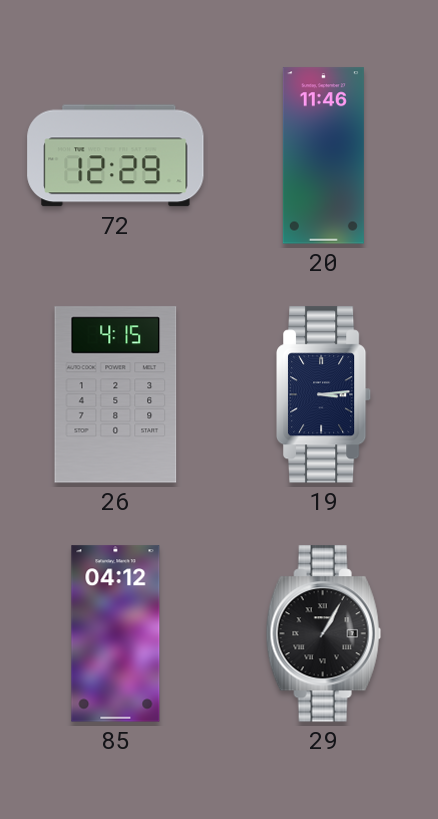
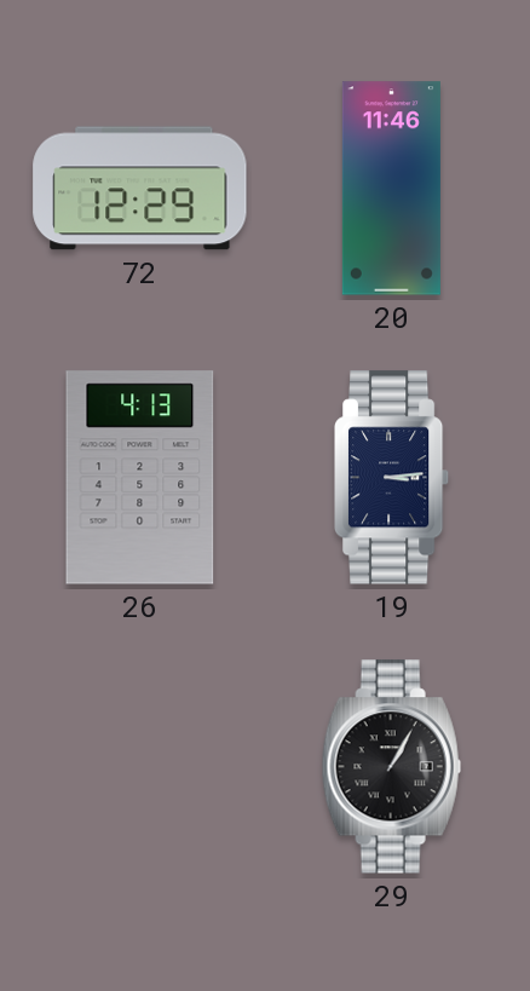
26: 4:15 -> 4:13
85: 04:12 -> none
